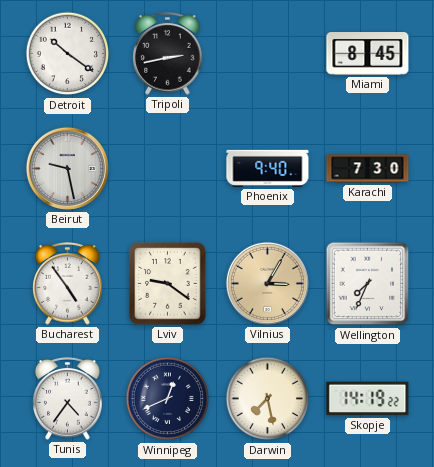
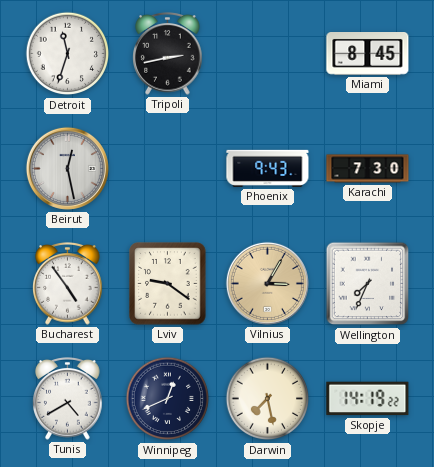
Detroit: 10:21 -> 11:33
Beirut: 9:28 -> 12:28
Phoenix: 9:40 -> 9:43
Tunis: 4:36 -> 4:40
